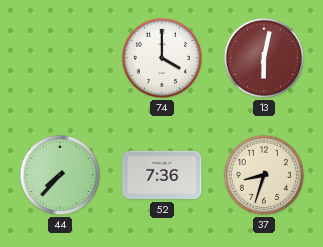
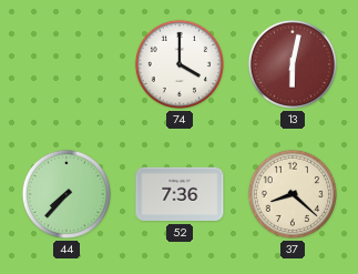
37: 8:33 -> 8:22
